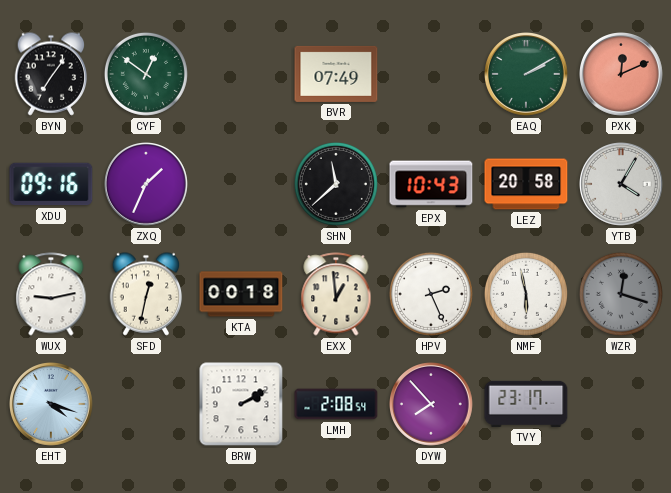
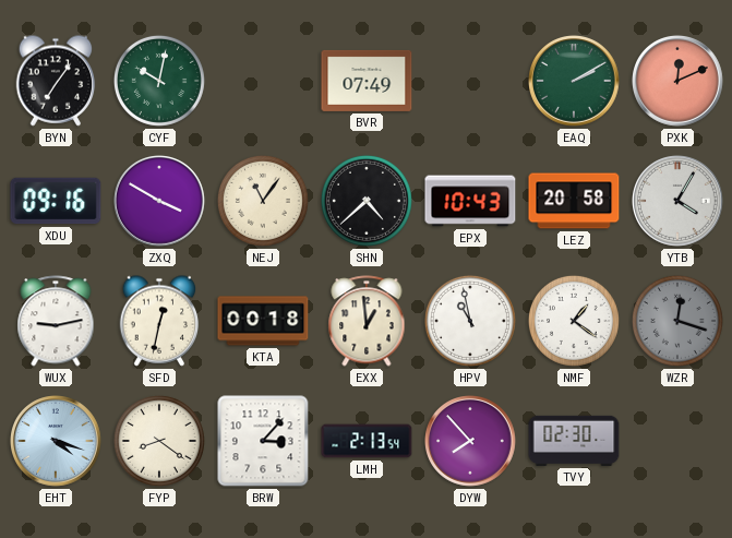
CYF: 12:51 -> 10:02
ZXQ: 1:34 -> 3:50
NEJ: none -> 11:06
SHN: 11:38 -> 4:38
HPV: 2:26 -> 10:58
NMF: 5:58 -> 1:21
FYP: none -> 8:21
BRW: 2:10 -> 3:07
LMH: 2:08 -> 2:13
TVY: 23:17 -> 02:30
